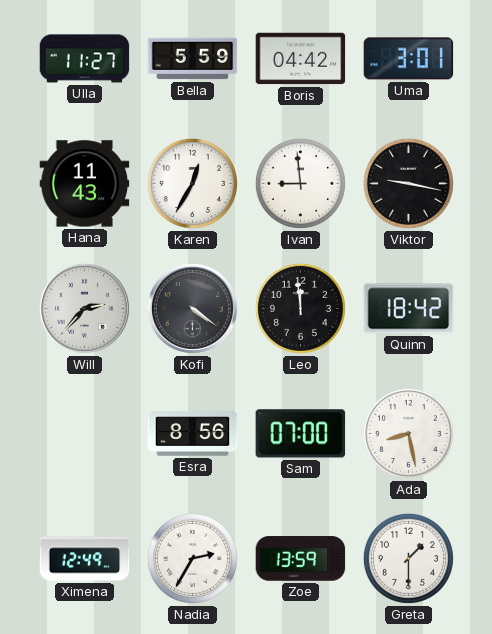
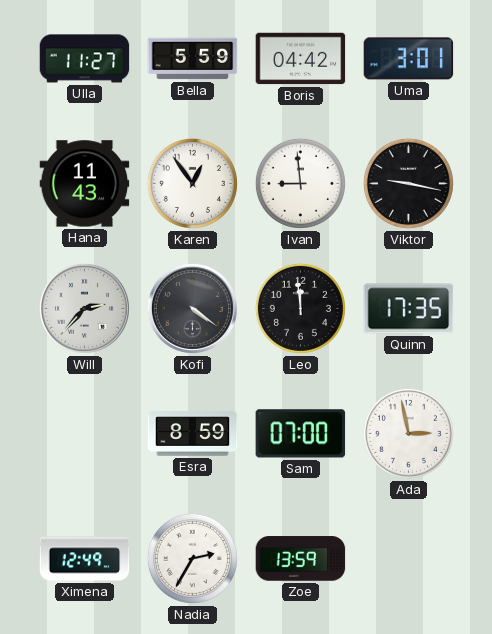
Karen: 12:35 -> 12:54
Quinn: 18:42 -> 17:35
Esra: 8:56 -> 8:59
Ada: 8:28 -> 2:58
Greta: 1:30 -> none
